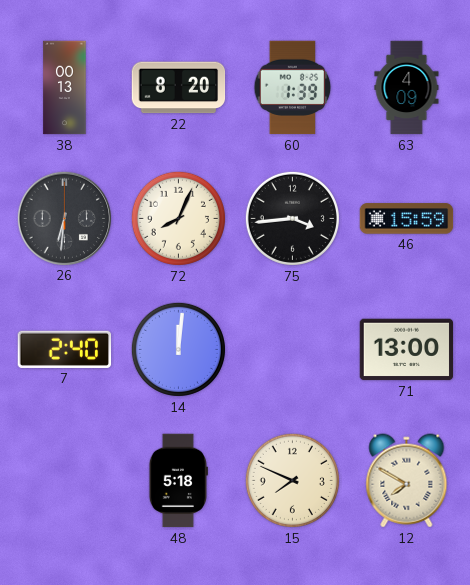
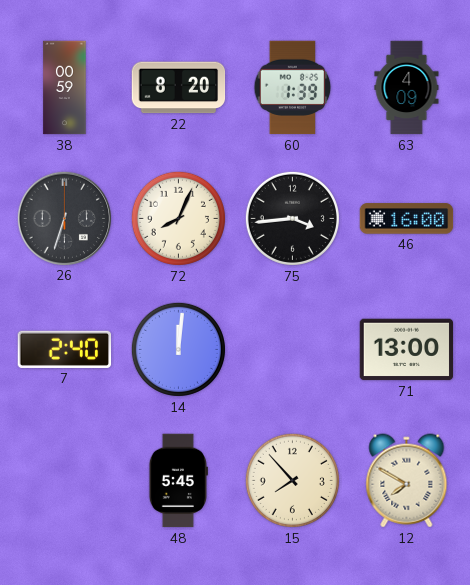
38: 00:13 -> 00:59
26: 6:31 -> 6:33
46: 15:59 -> 16:00
48: 5:18 -> 5:45
15: 7:49 -> 7:53
